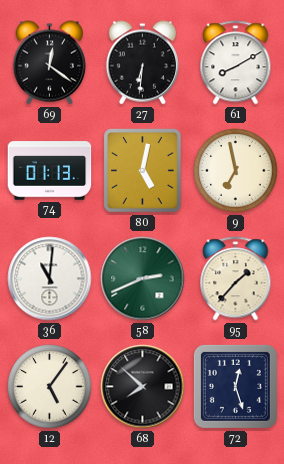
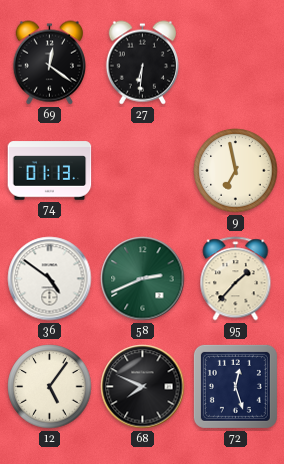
61: 8:10 -> none
80: 5:02 -> none
36: 11:01 -> 4:51
68: 7:52 -> 7:49
